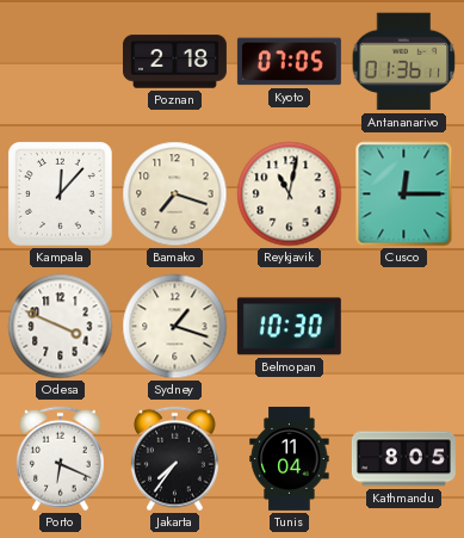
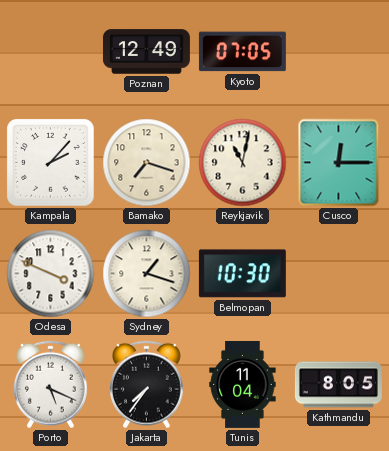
Poznan: 2:18 -> 12:49
Antananarivo: 01:36 -> none
Kampala: 12:07 -> 2:07
Porto: 6:19 -> 5:19
